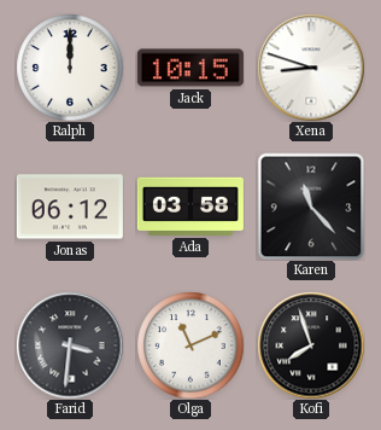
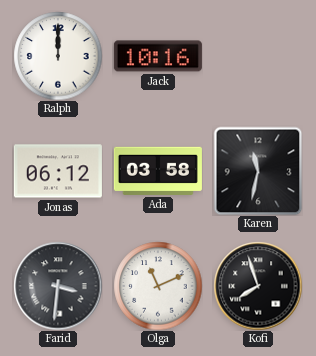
Jack: 10:15 -> 10:16
Xena: 8:48 -> none
Karen: 11:23 -> 11:32
